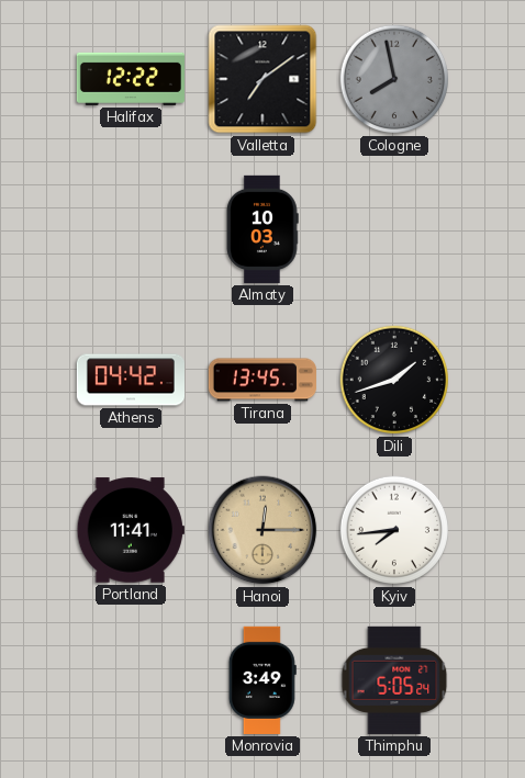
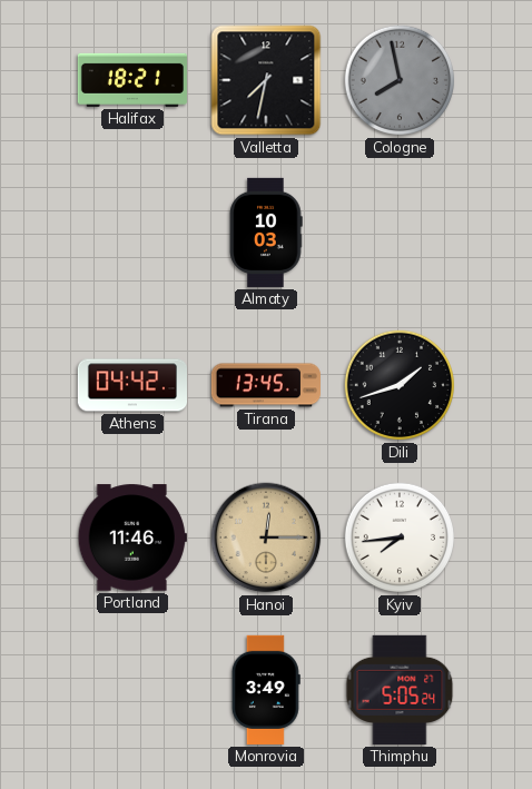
Halifax: 12:22 -> 18:21
Valletta: 7:09 -> 7:32
Portland: 11:41 -> 11:46
